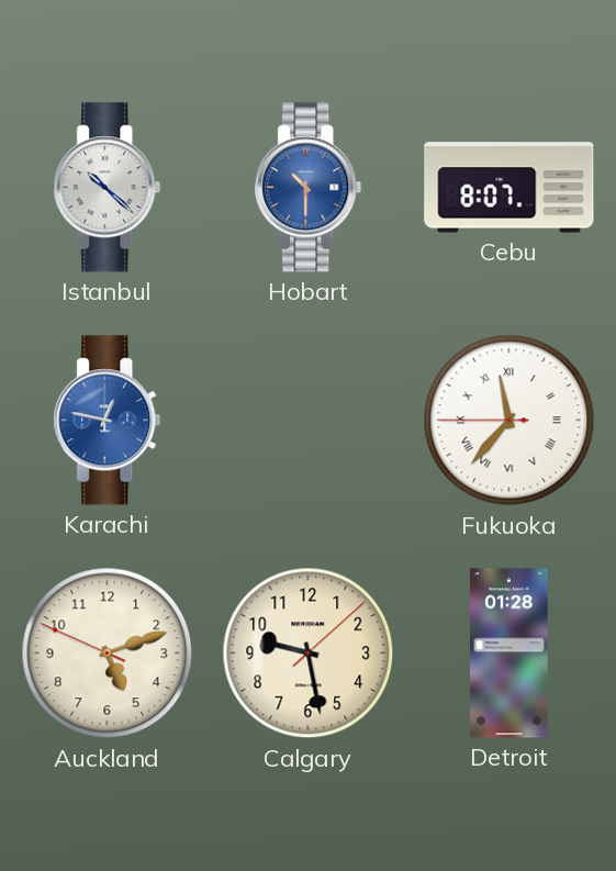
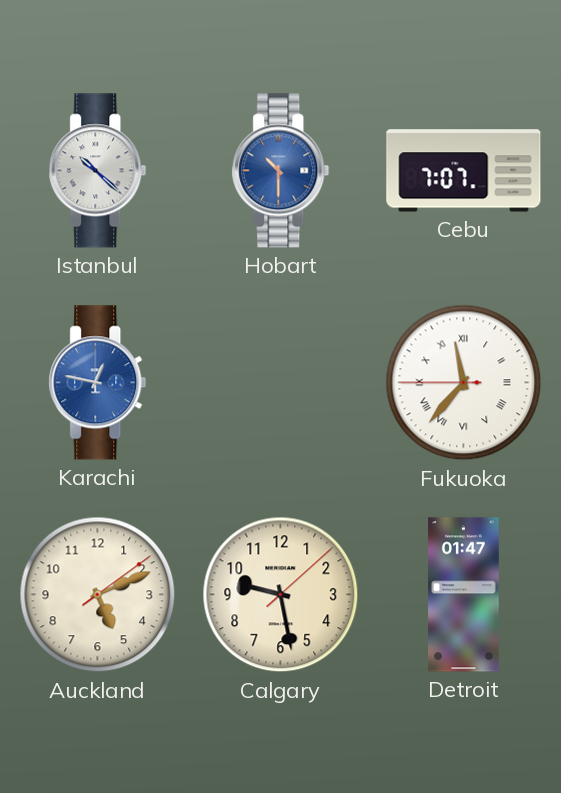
Cebu: 8:07 -> 7:07
Auckland: 5:11:49 -> 5:11:09
Detroit: 01:28 -> 01:47
